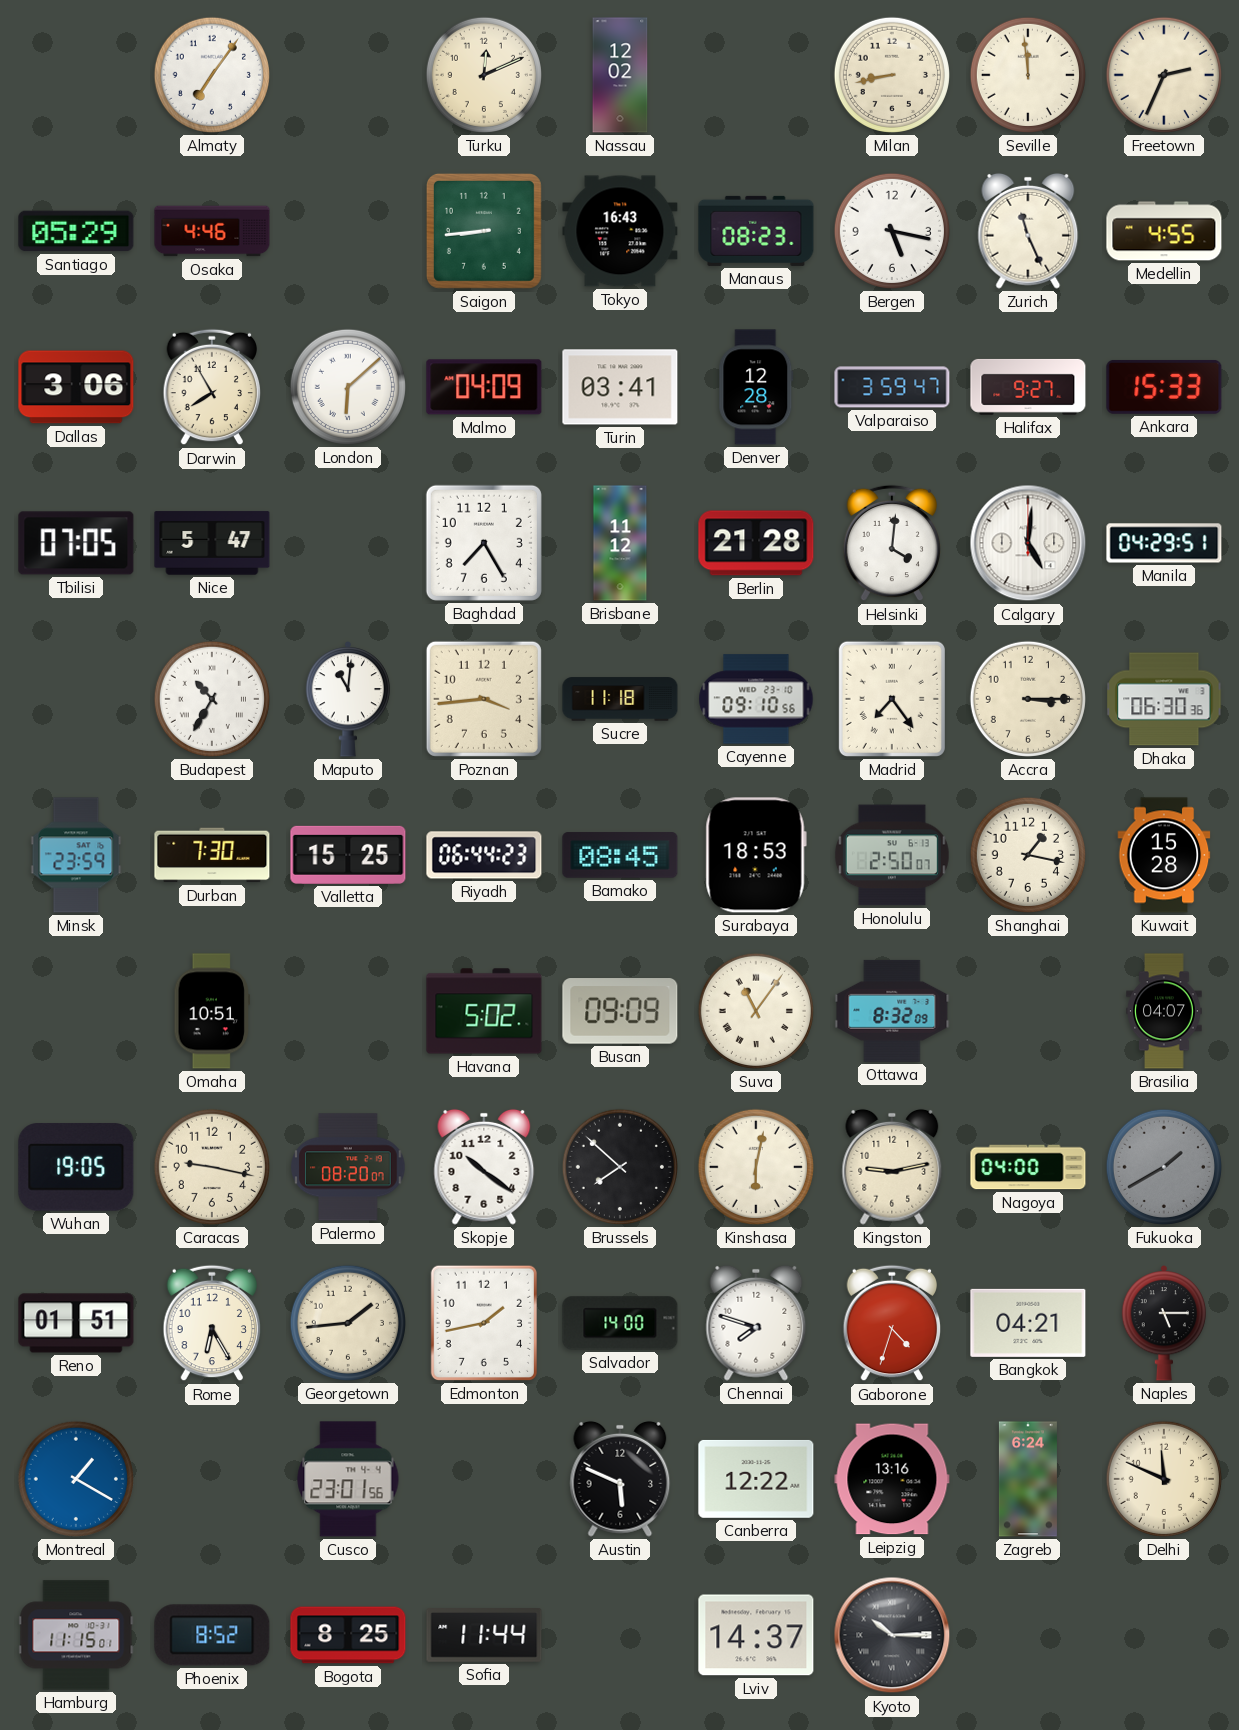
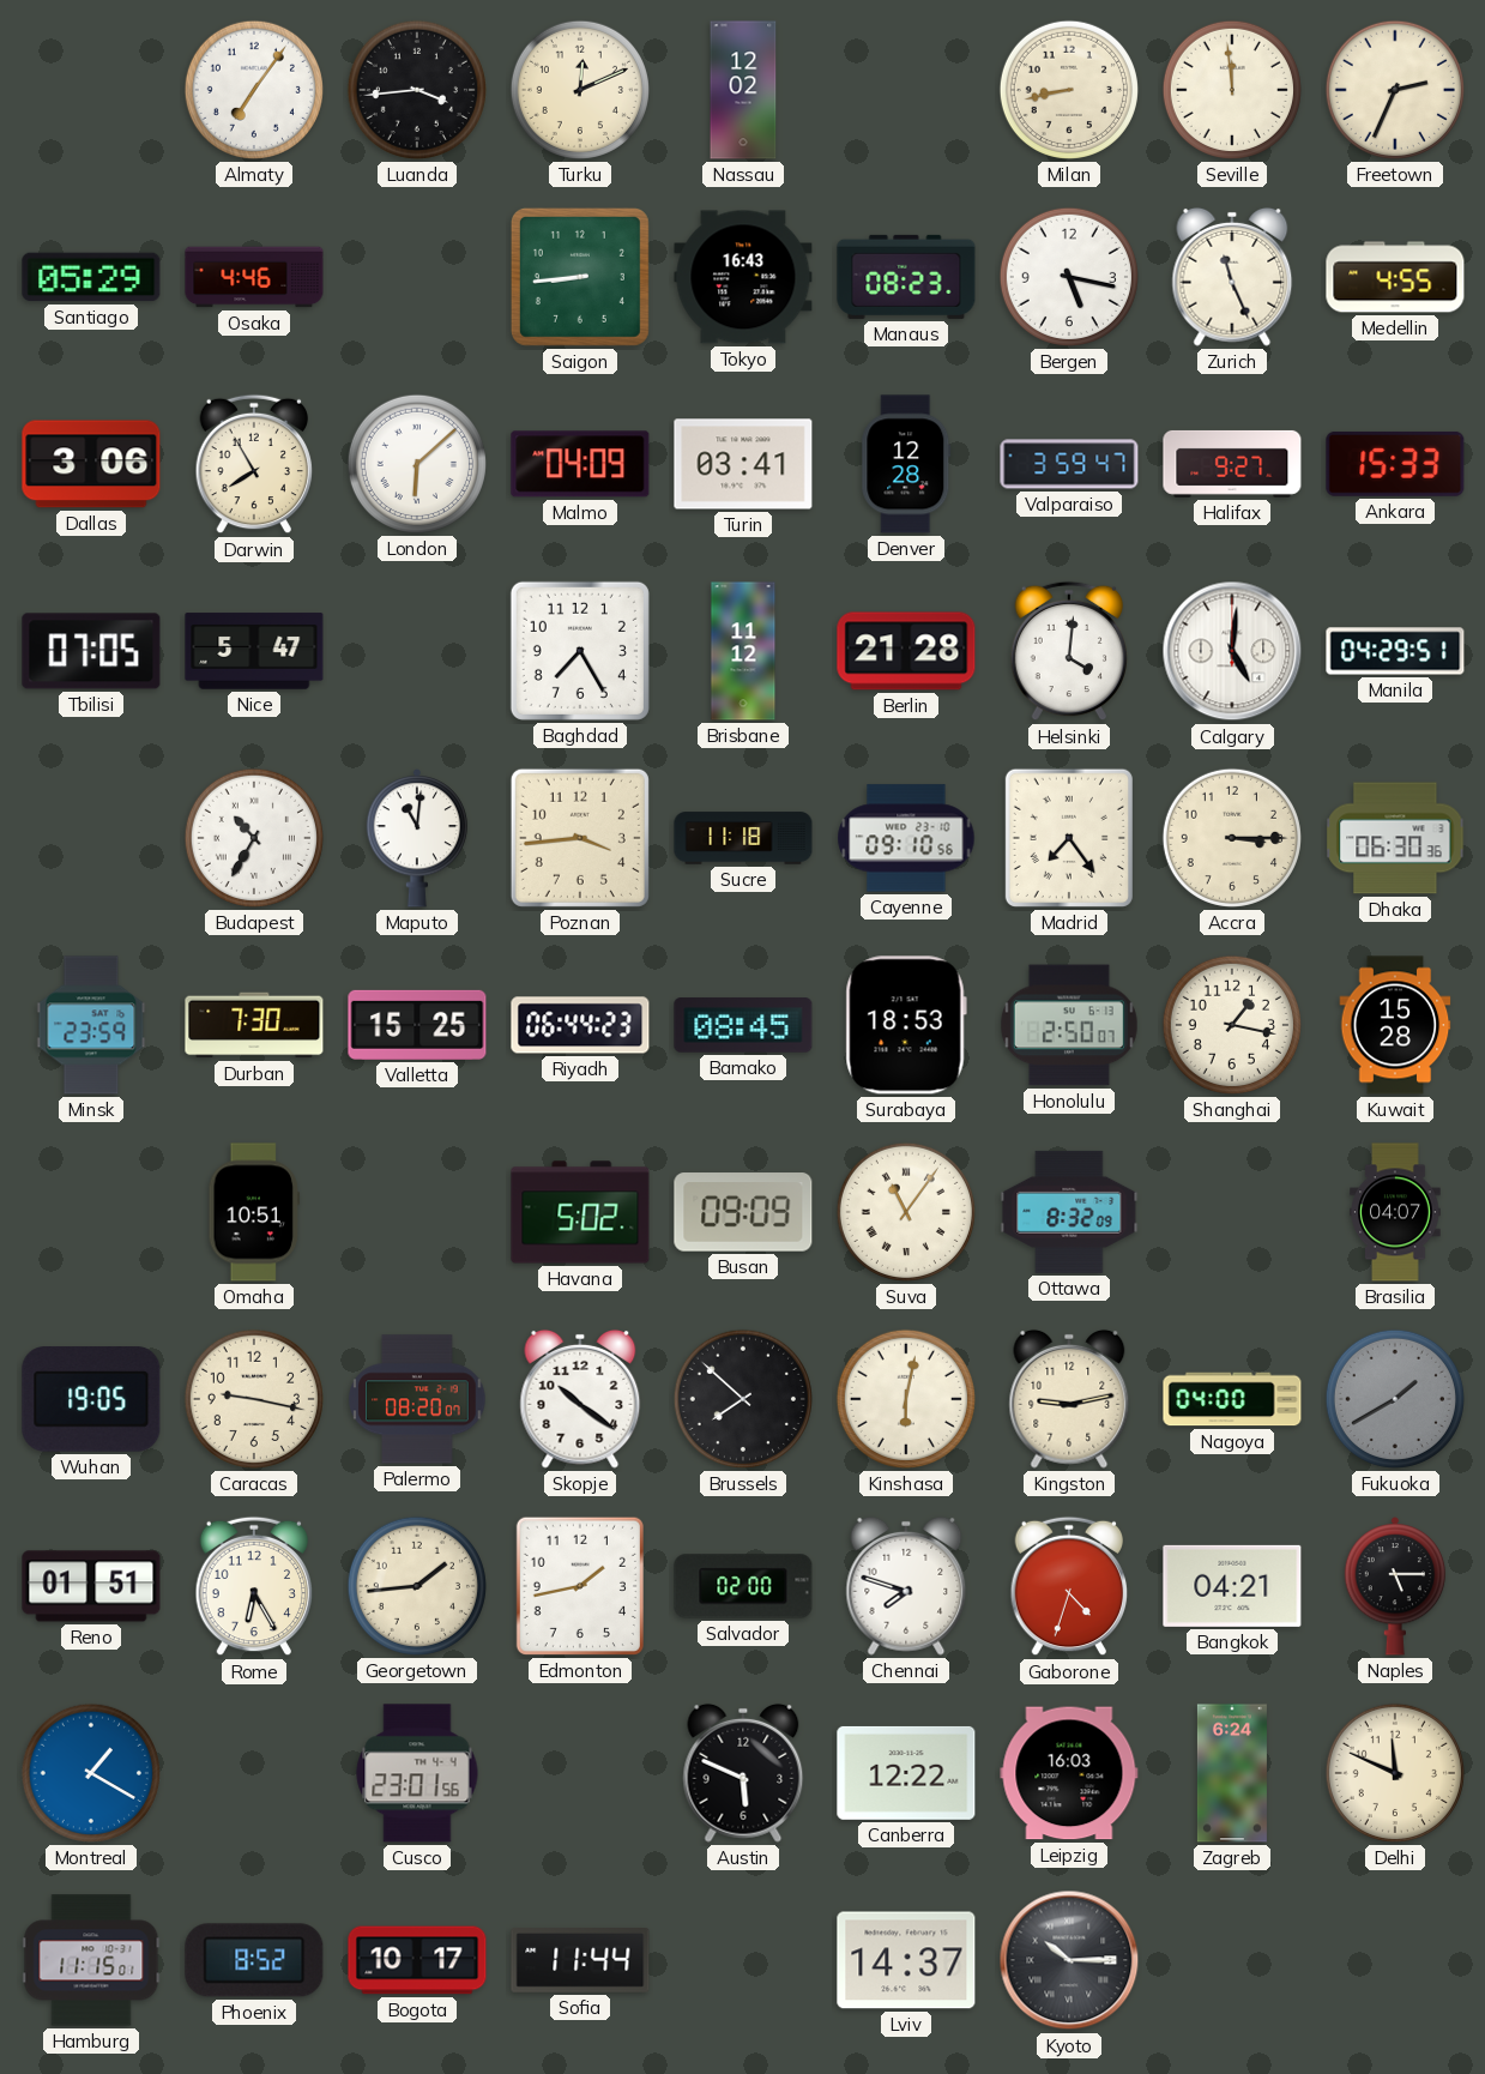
Luanda: none -> 3:44
Salvador: 14:00 -> 02:00
Leipzig: 13:16 -> 16:03
Bogota: 8:25 -> 10:17
